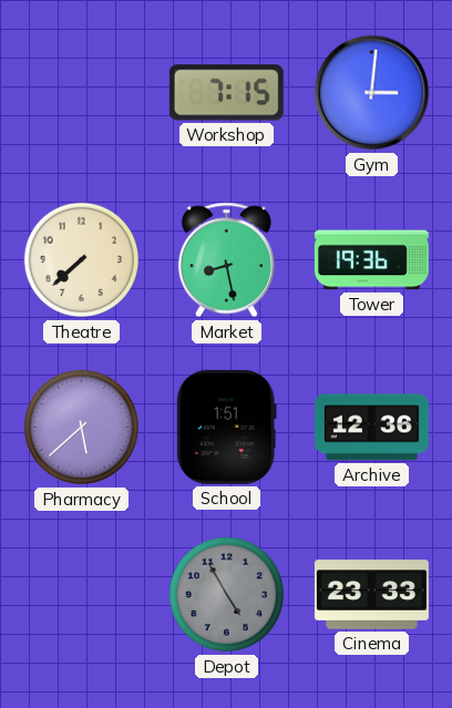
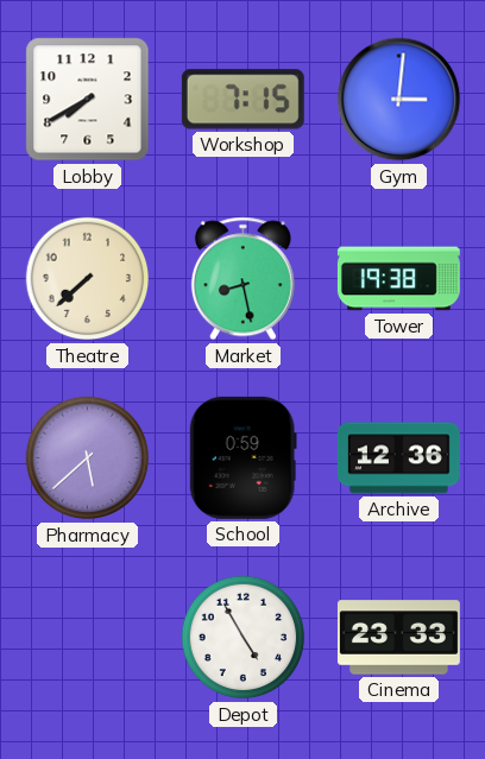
Lobby: none -> 7:40
Tower: 19:36 -> 19:38
School: 1:51 -> 0:59
Depot dial: grey -> white
